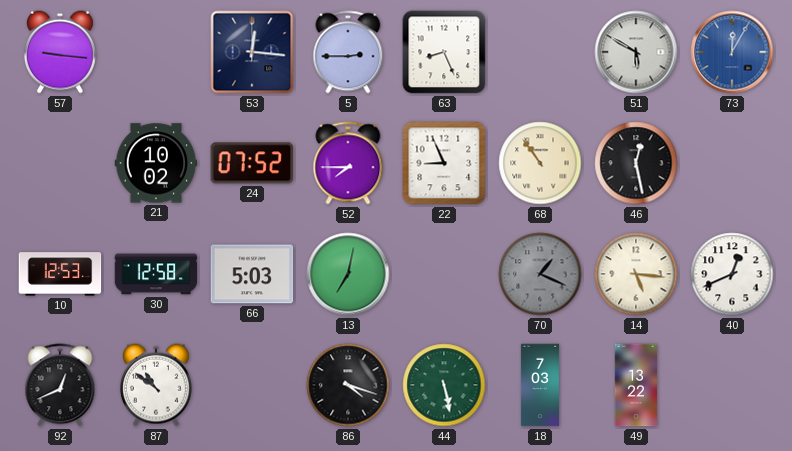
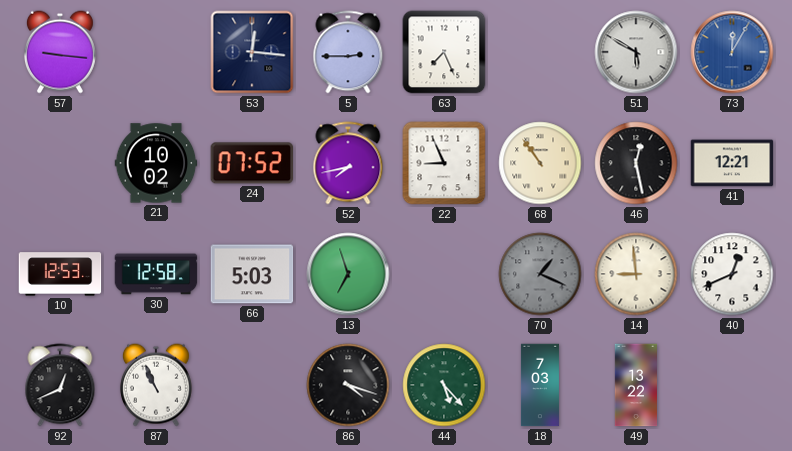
63: 8:26 -> 7:26
52: 7:45 -> 7:43
41: none -> 12:21
13: 7:02 -> 6:57
14: 5:16 -> 8:59
87: 10:51 -> 10:56
44: 5:28 -> 5:23
